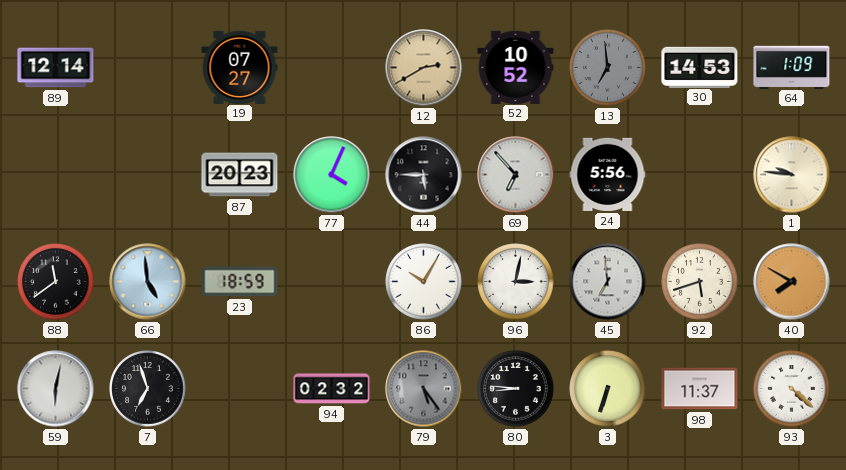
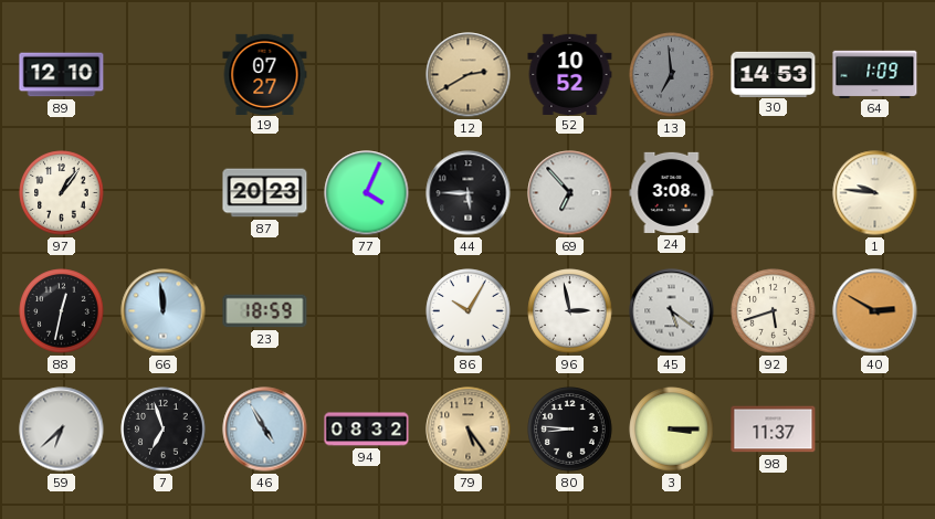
89: 12:14 -> 12:10
97: none -> 1:06
24: 5:56 -> 3:08
88: 11:39 -> 12:32
66: 4:59 -> 11:59
96: 3:02 -> 2:58
45: 6:59 -> 5:21
40: 7:50 -> 2:50
59: 6:02 -> 6:38
46: none -> 4:55
94: 02:32 -> 08:32
79 dial: grey -> champagne
3: 6:33 -> 3:15
93: 4:22 -> none
